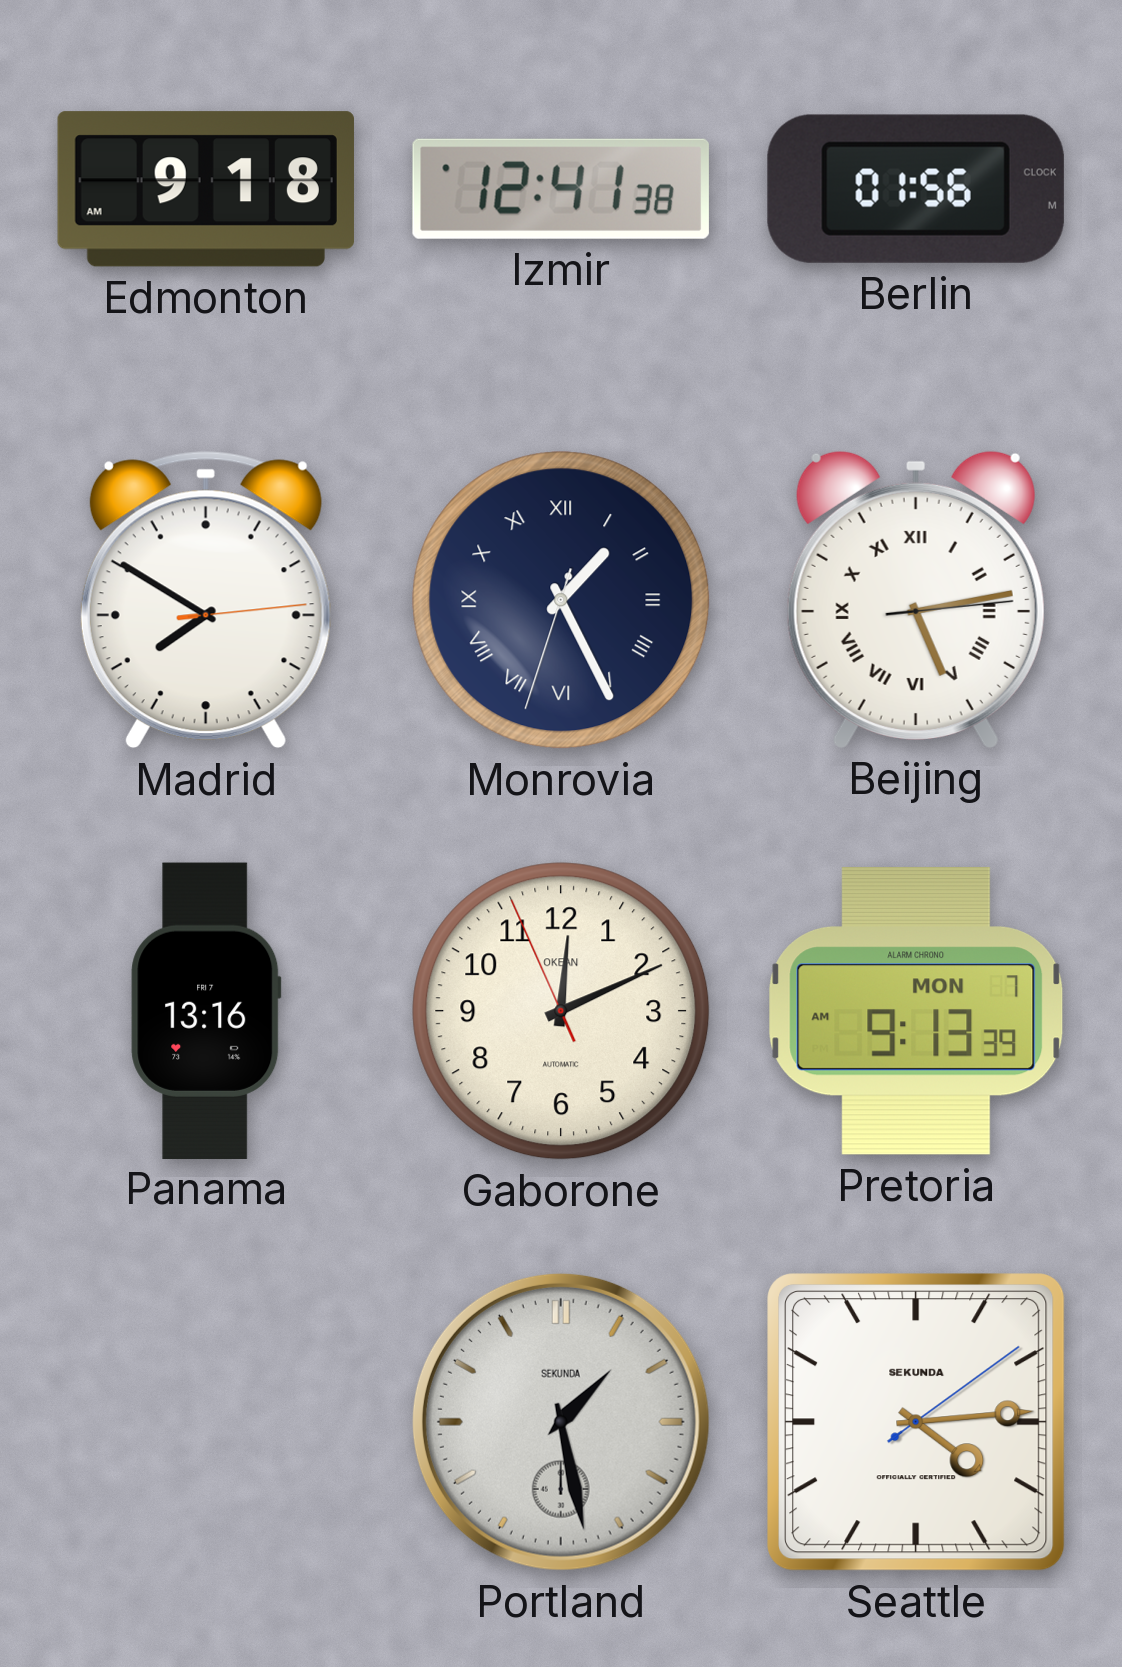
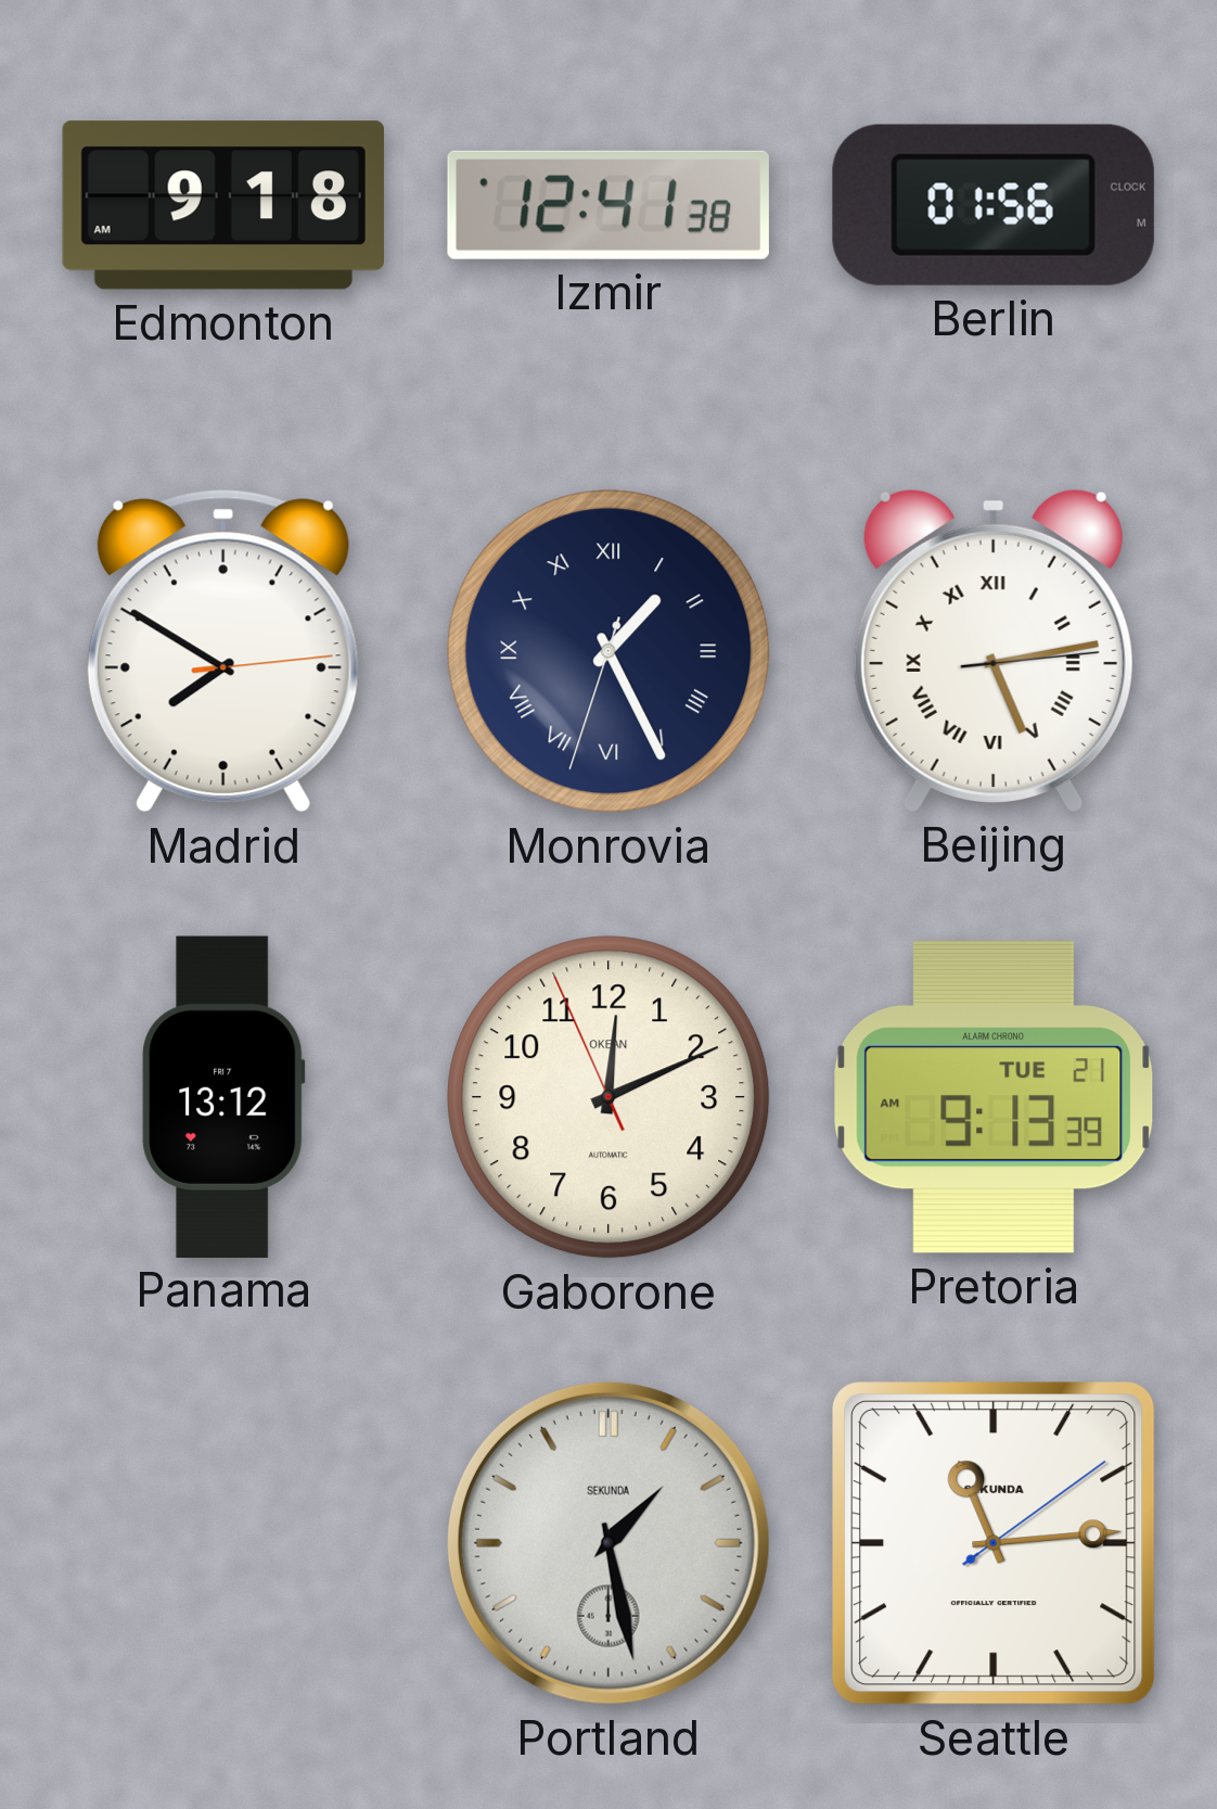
Panama: 13:16 -> 13:12
Pretoria date: MON 7 -> TUE 21
Seattle: 4:14 -> 11:14
